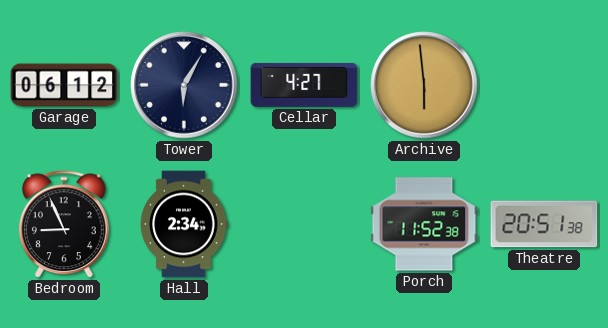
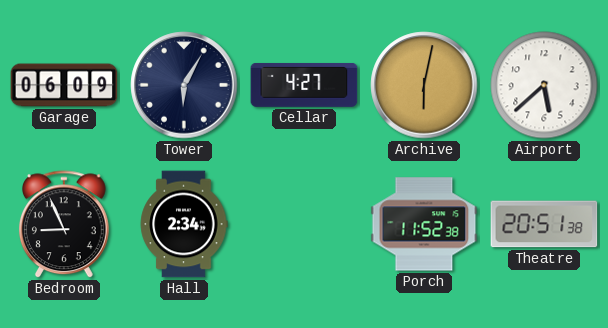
Garage: 06:12 -> 06:09
Archive: 5:59 -> 6:02
Airport: none -> 5:38
